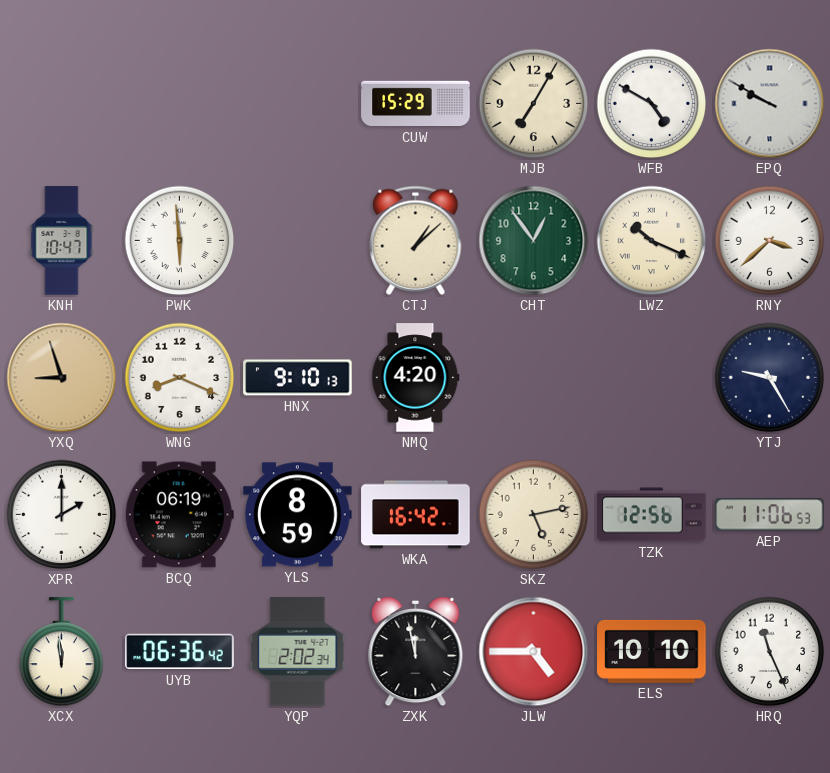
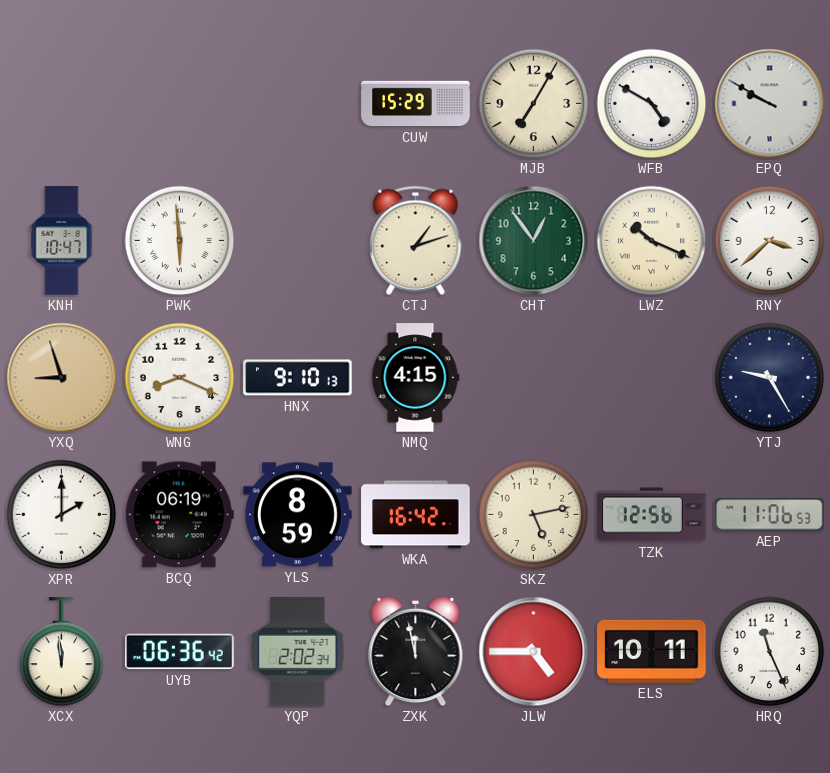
CTJ: 1:08 -> 1:12
NMQ: 4:20 -> 4:15
ELS: 10:10 -> 10:11
